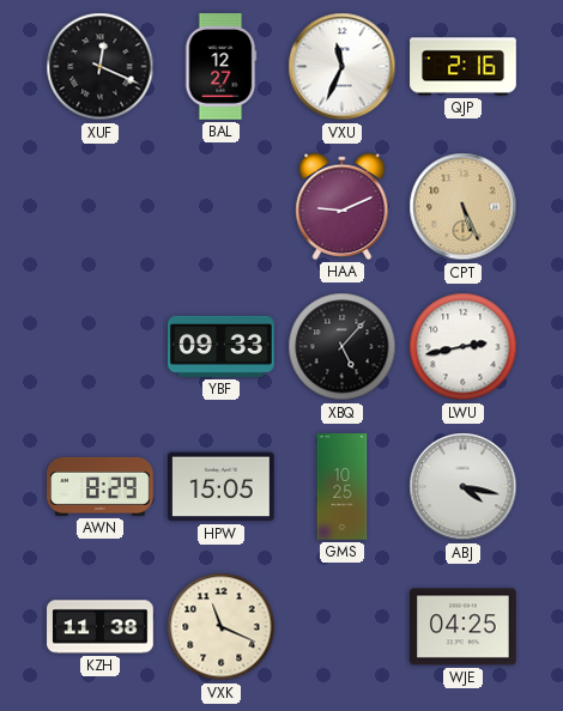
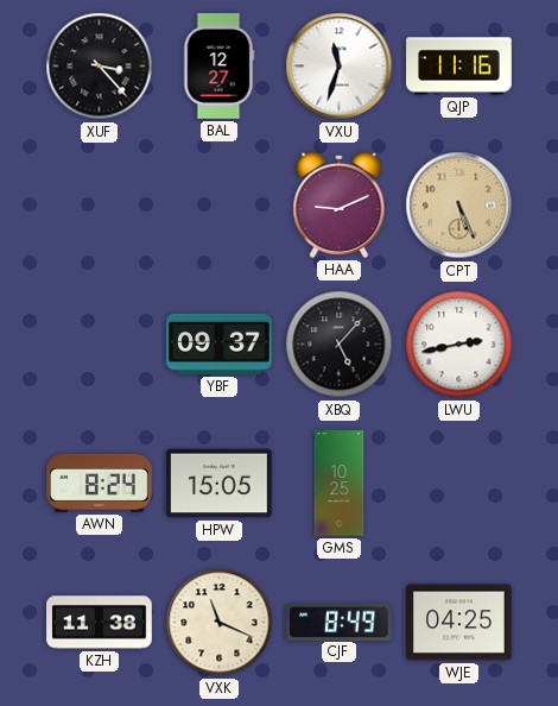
XUF: 12:19 -> 3:23
VXU: 11:34 -> 11:33
QJP: 2:16 -> 11:16
YBF: 09:33 -> 09:37
AWN: 8:29 -> 8:24
ABJ: 4:17 -> none
CJF: none -> 8:49
